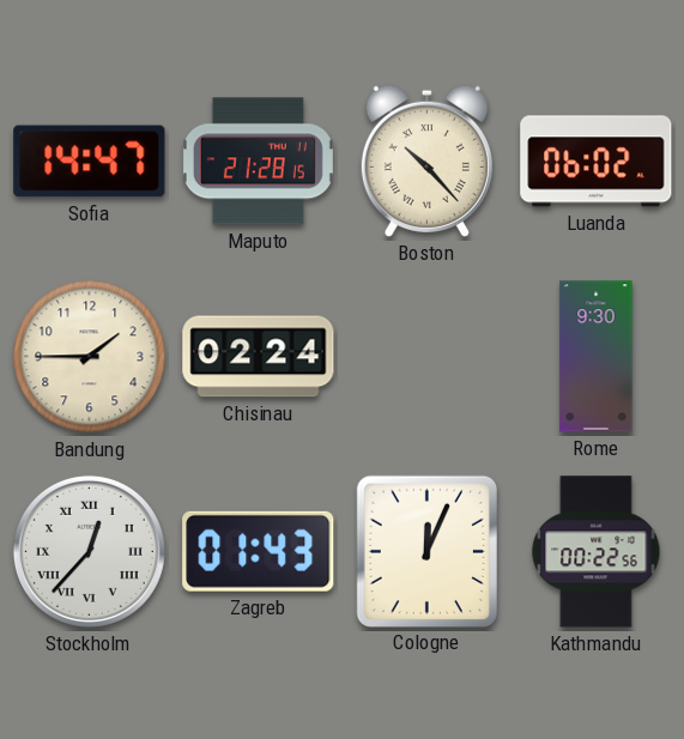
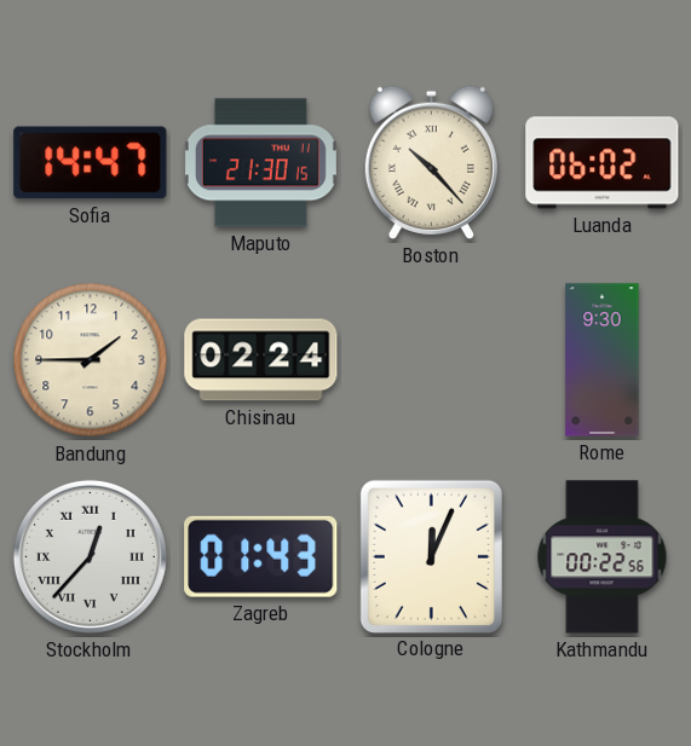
Maputo: 21:28 -> 21:30
